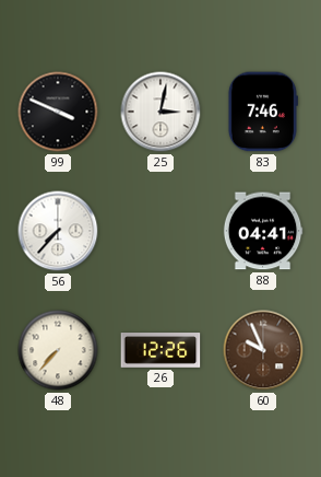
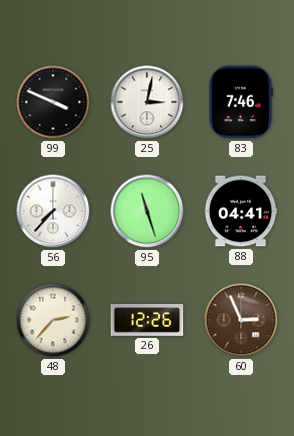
95: none -> 11:27
48: 7:37 -> 2:37
60: 9:56 -> 2:56
